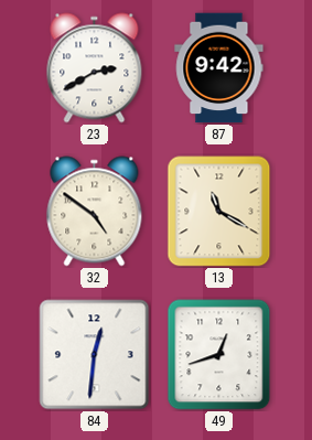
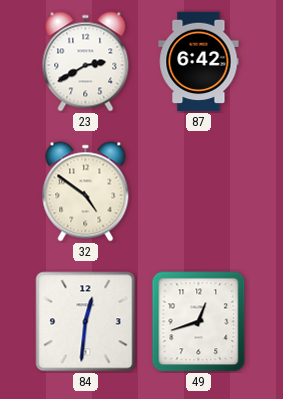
87: 9:42 -> 6:42
13: 11:20 -> none
